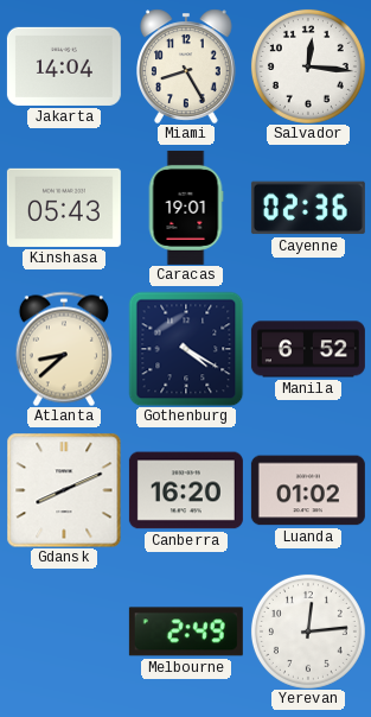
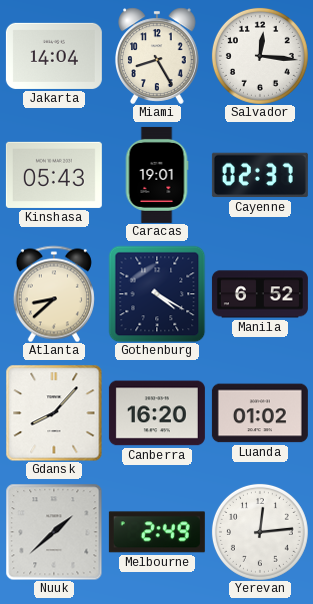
Cayenne: 02:36 -> 02:37
Gdansk: 8:11 -> 8:07
Nuuk: none -> 1:38
